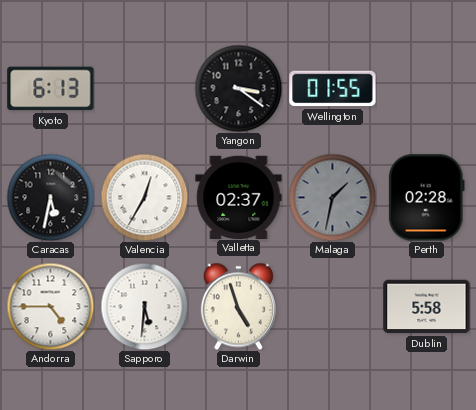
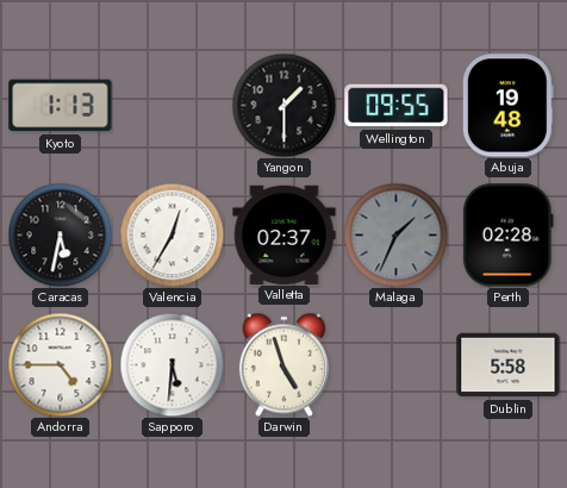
Kyoto: 6:13 -> 1:13
Yangon: 3:21 -> 1:30
Wellington: 01:55 -> 09:55
Abuja: none -> 19:48
Malaga: 1:32 -> 1:34
